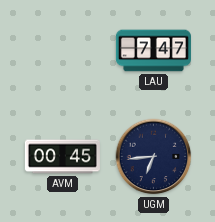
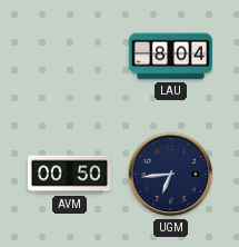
LAU: 7:47 -> 8:04
AVM: 00:45 -> 00:50
